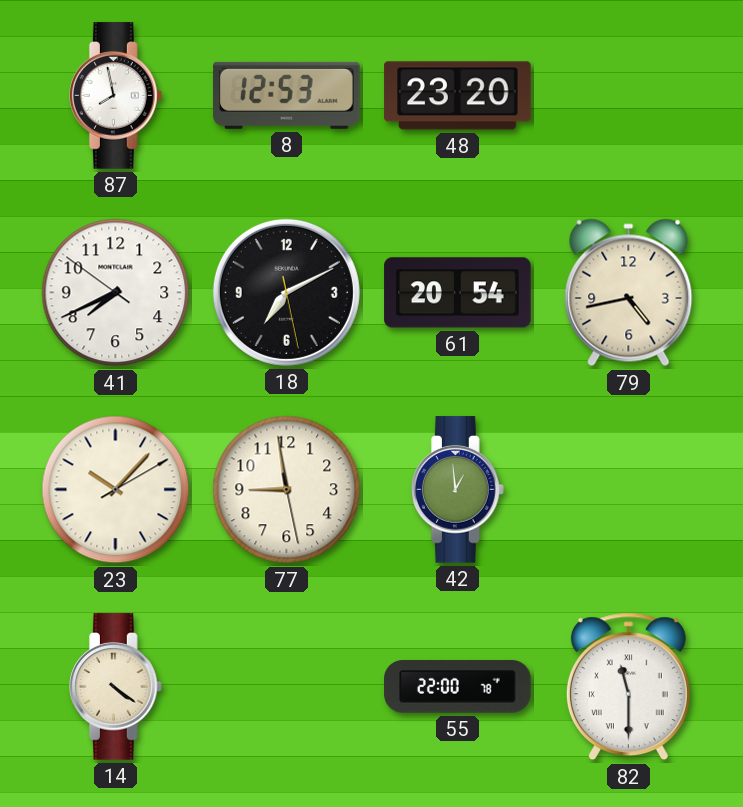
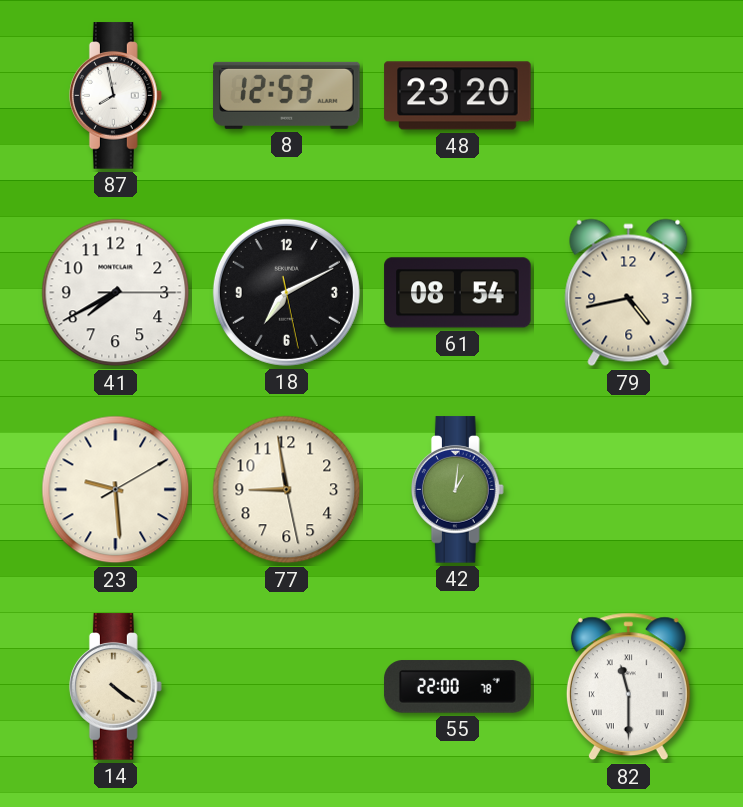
41: 7:40:51 -> 7:40:15
61: 20:54 -> 08:54
23: 10:07 -> 9:29
42: 12:59 -> 1:01
